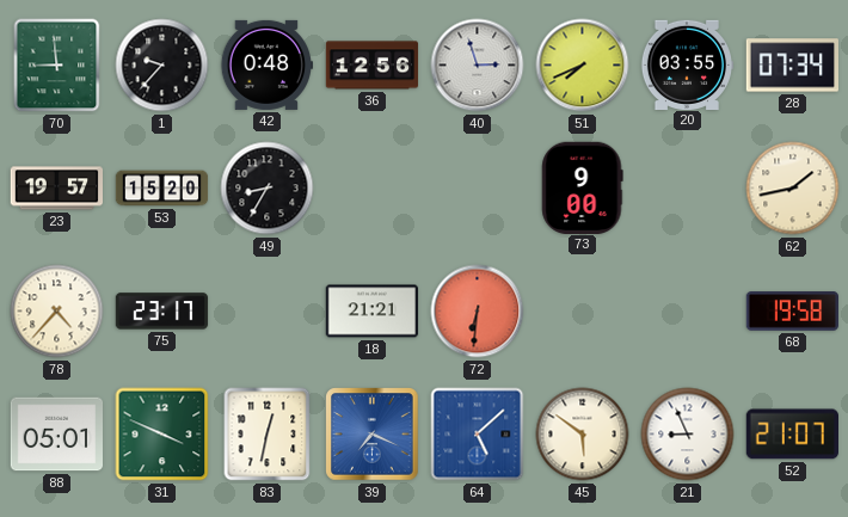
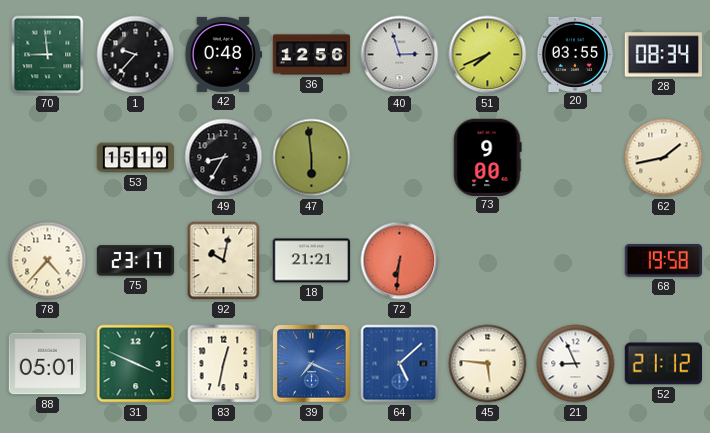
28: 07:34 -> 08:34
23: 19:57 -> none
53: 15:20 -> 15:19
47: none -> 5:59
92: none -> 10:02
45: 5:51 -> 5:46
52: 21:07 -> 21:12
